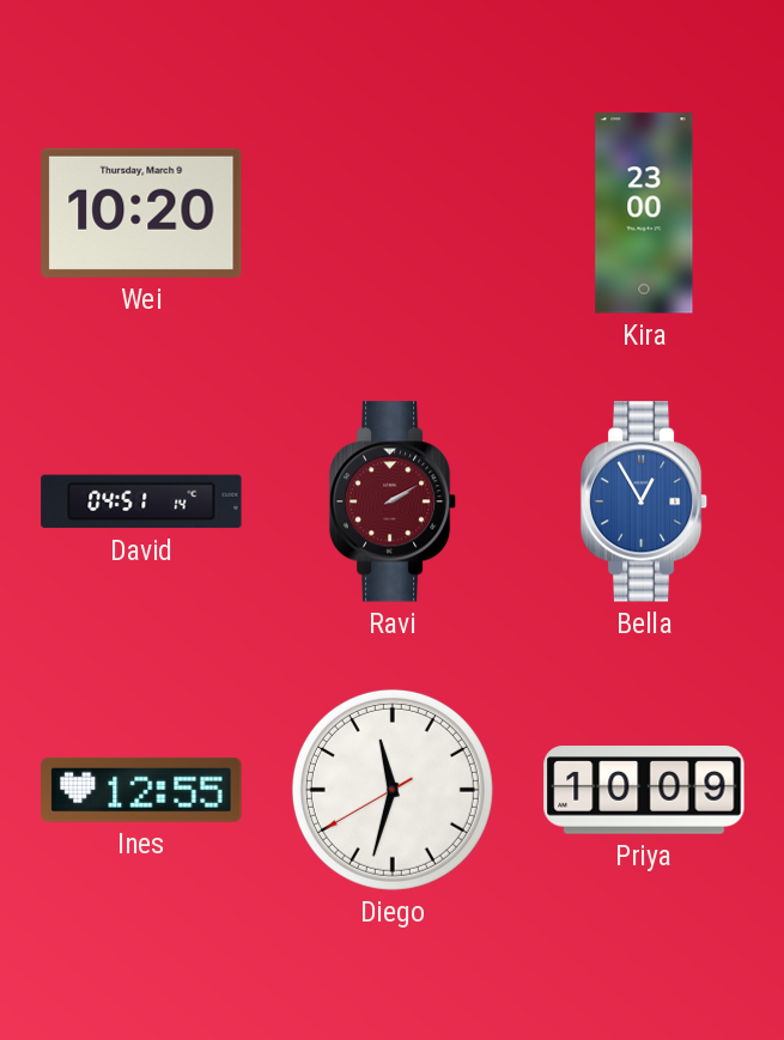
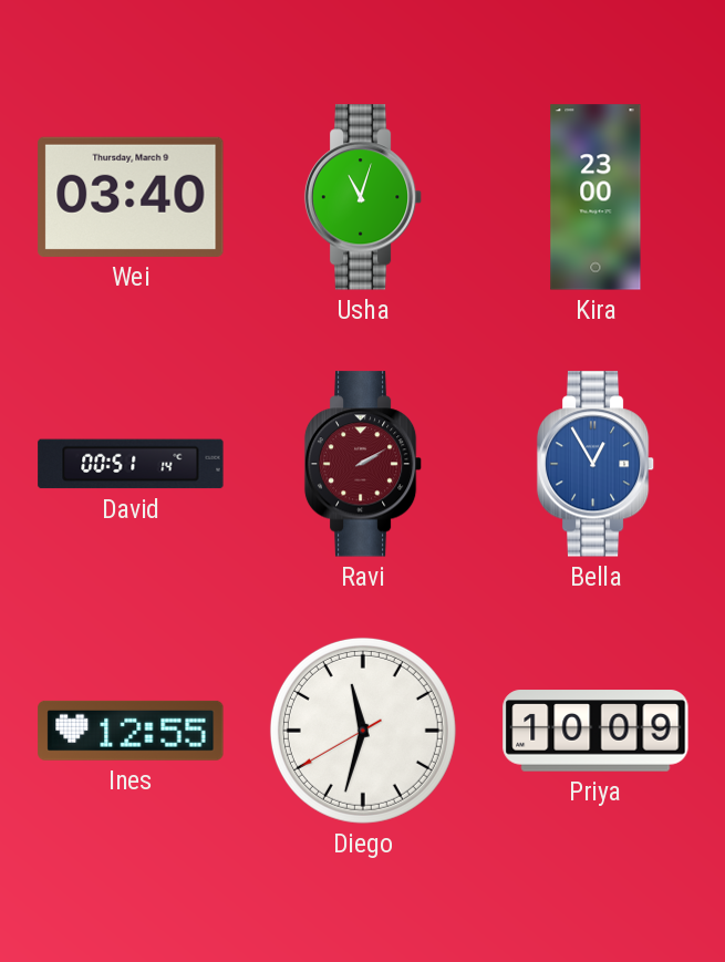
Wei: 10:20 -> 03:40
Usha: none -> 11:03
David: 04:51 -> 00:51
